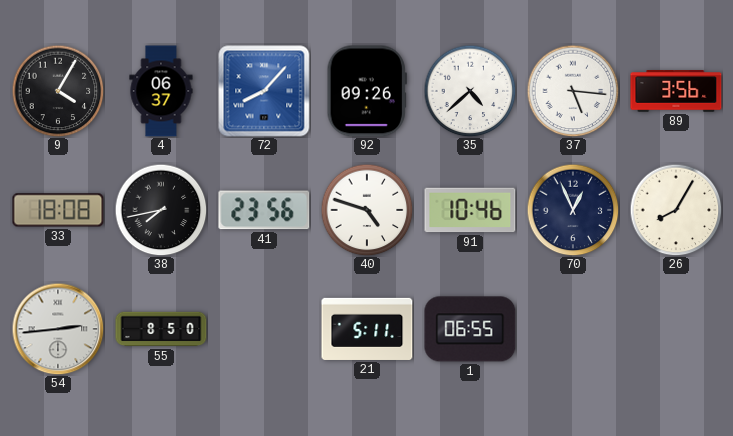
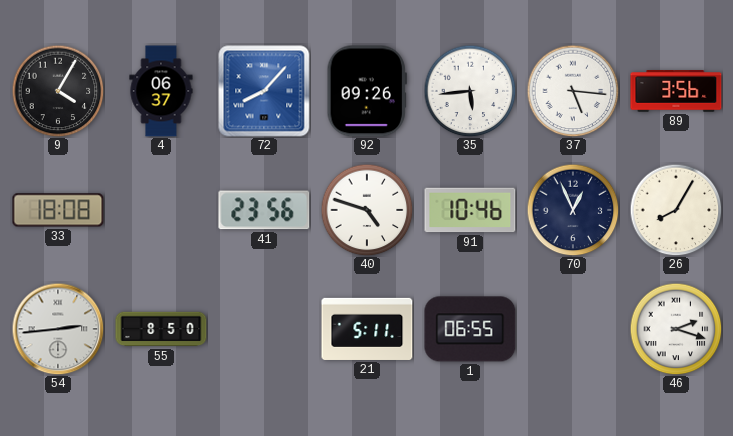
35: 4:38 -> 5:44
38: 7:43 -> none
46: none -> 2:18
